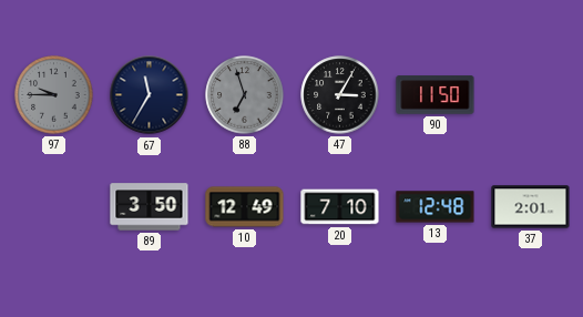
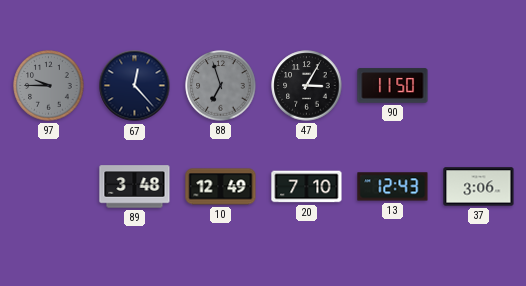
67: 11:35 -> 12:23
89: 3:50 -> 3:48
13: 12:48 -> 12:43
37: 2:01 -> 3:06
